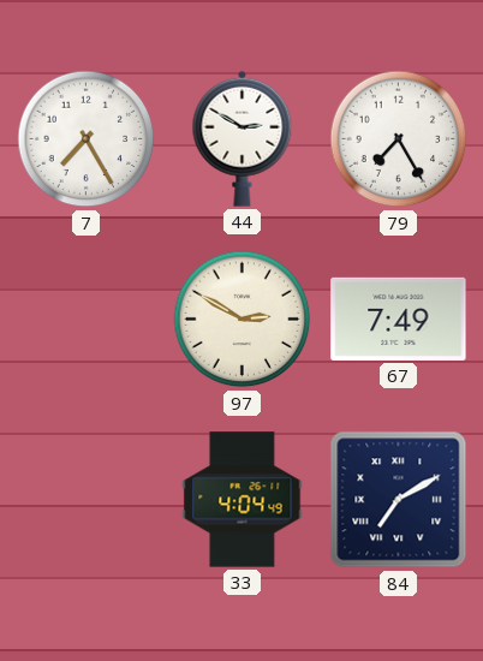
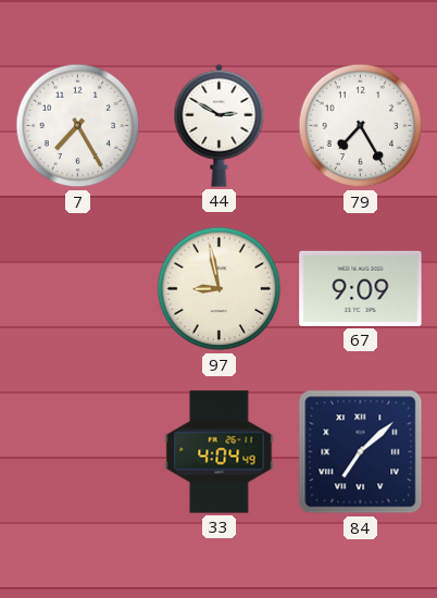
97: 2:50 -> 8:58
67: 7:49 -> 9:09
84: 7:10 -> 7:08
